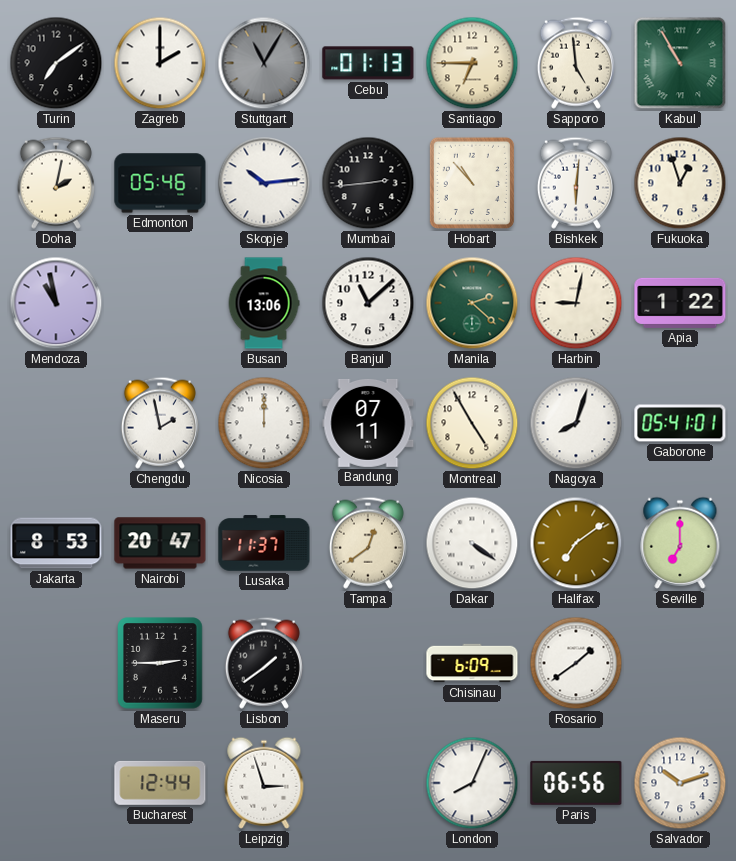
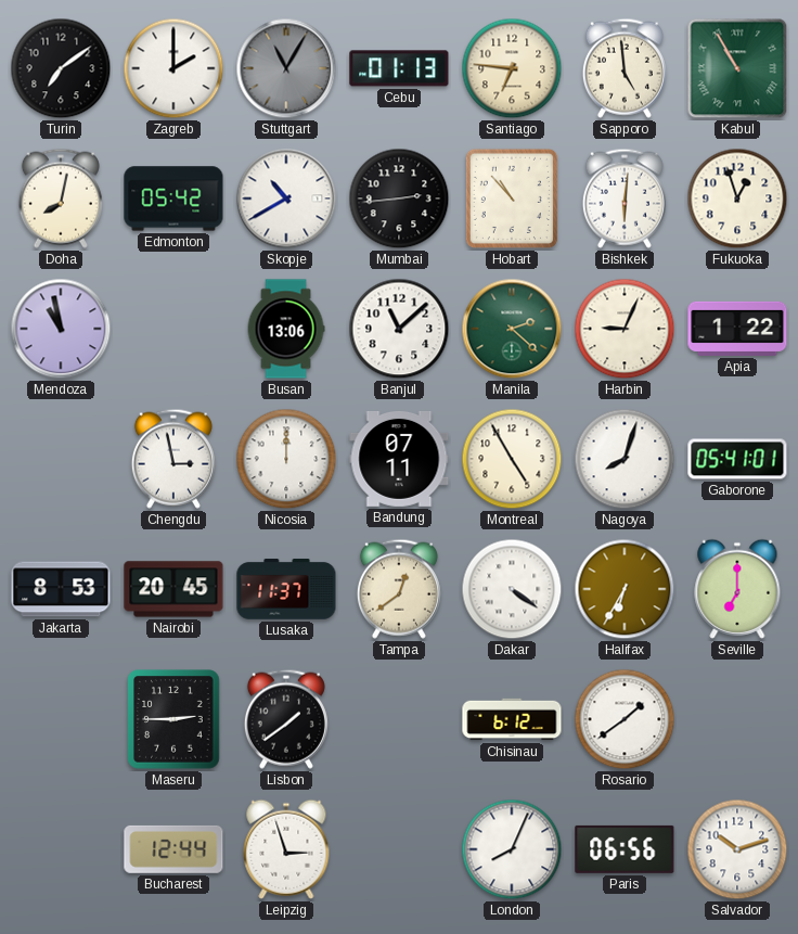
Santiago: 6:45 -> 6:46
Doha: 2:02 -> 8:02
Edmonton: 05:46 -> 05:42
Skopje: 10:14 -> 10:40
Harbin: 9:02 -> 9:04
Chengdu: 1:58 -> 2:58
Nairobi: 20:47 -> 20:45
Halifax: 7:09 -> 6:35
Chisinau: 6:09 -> 6:12
